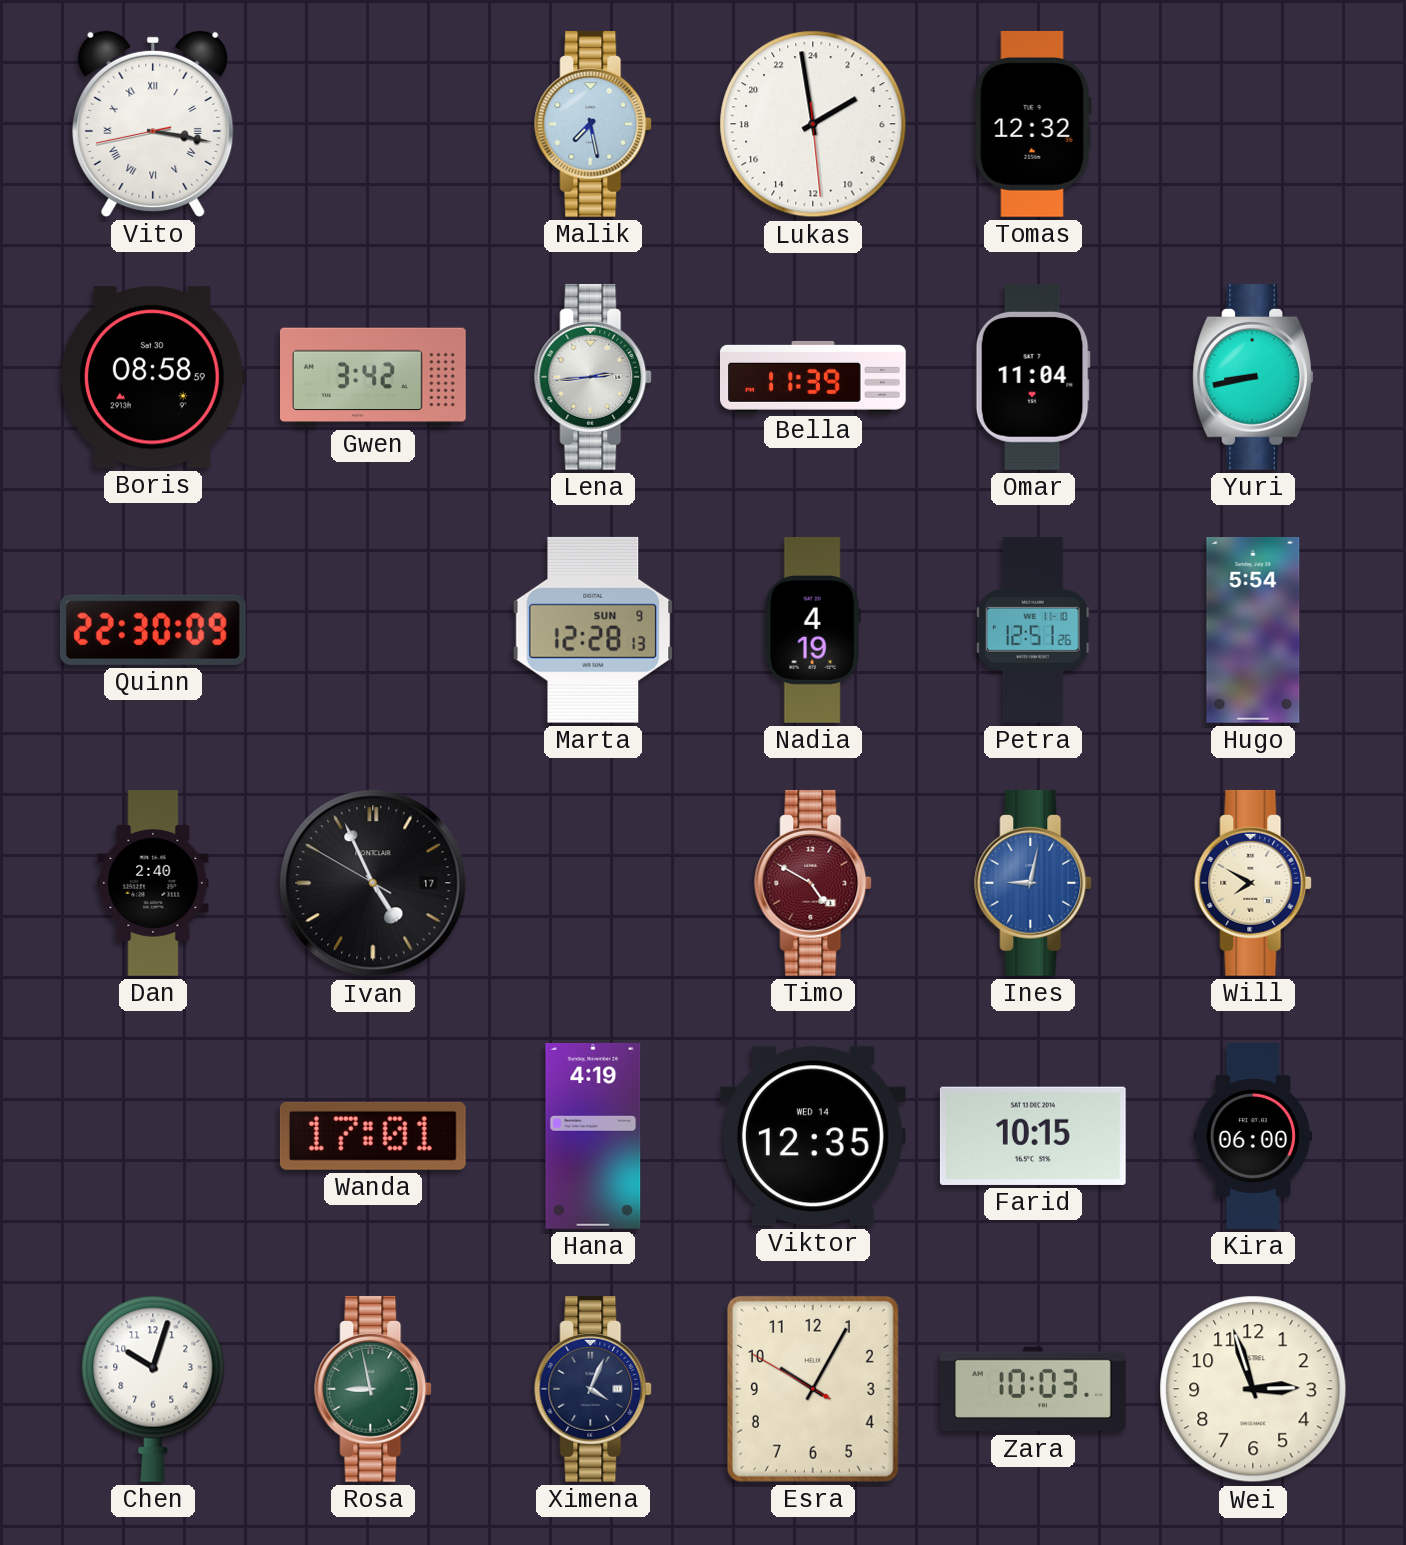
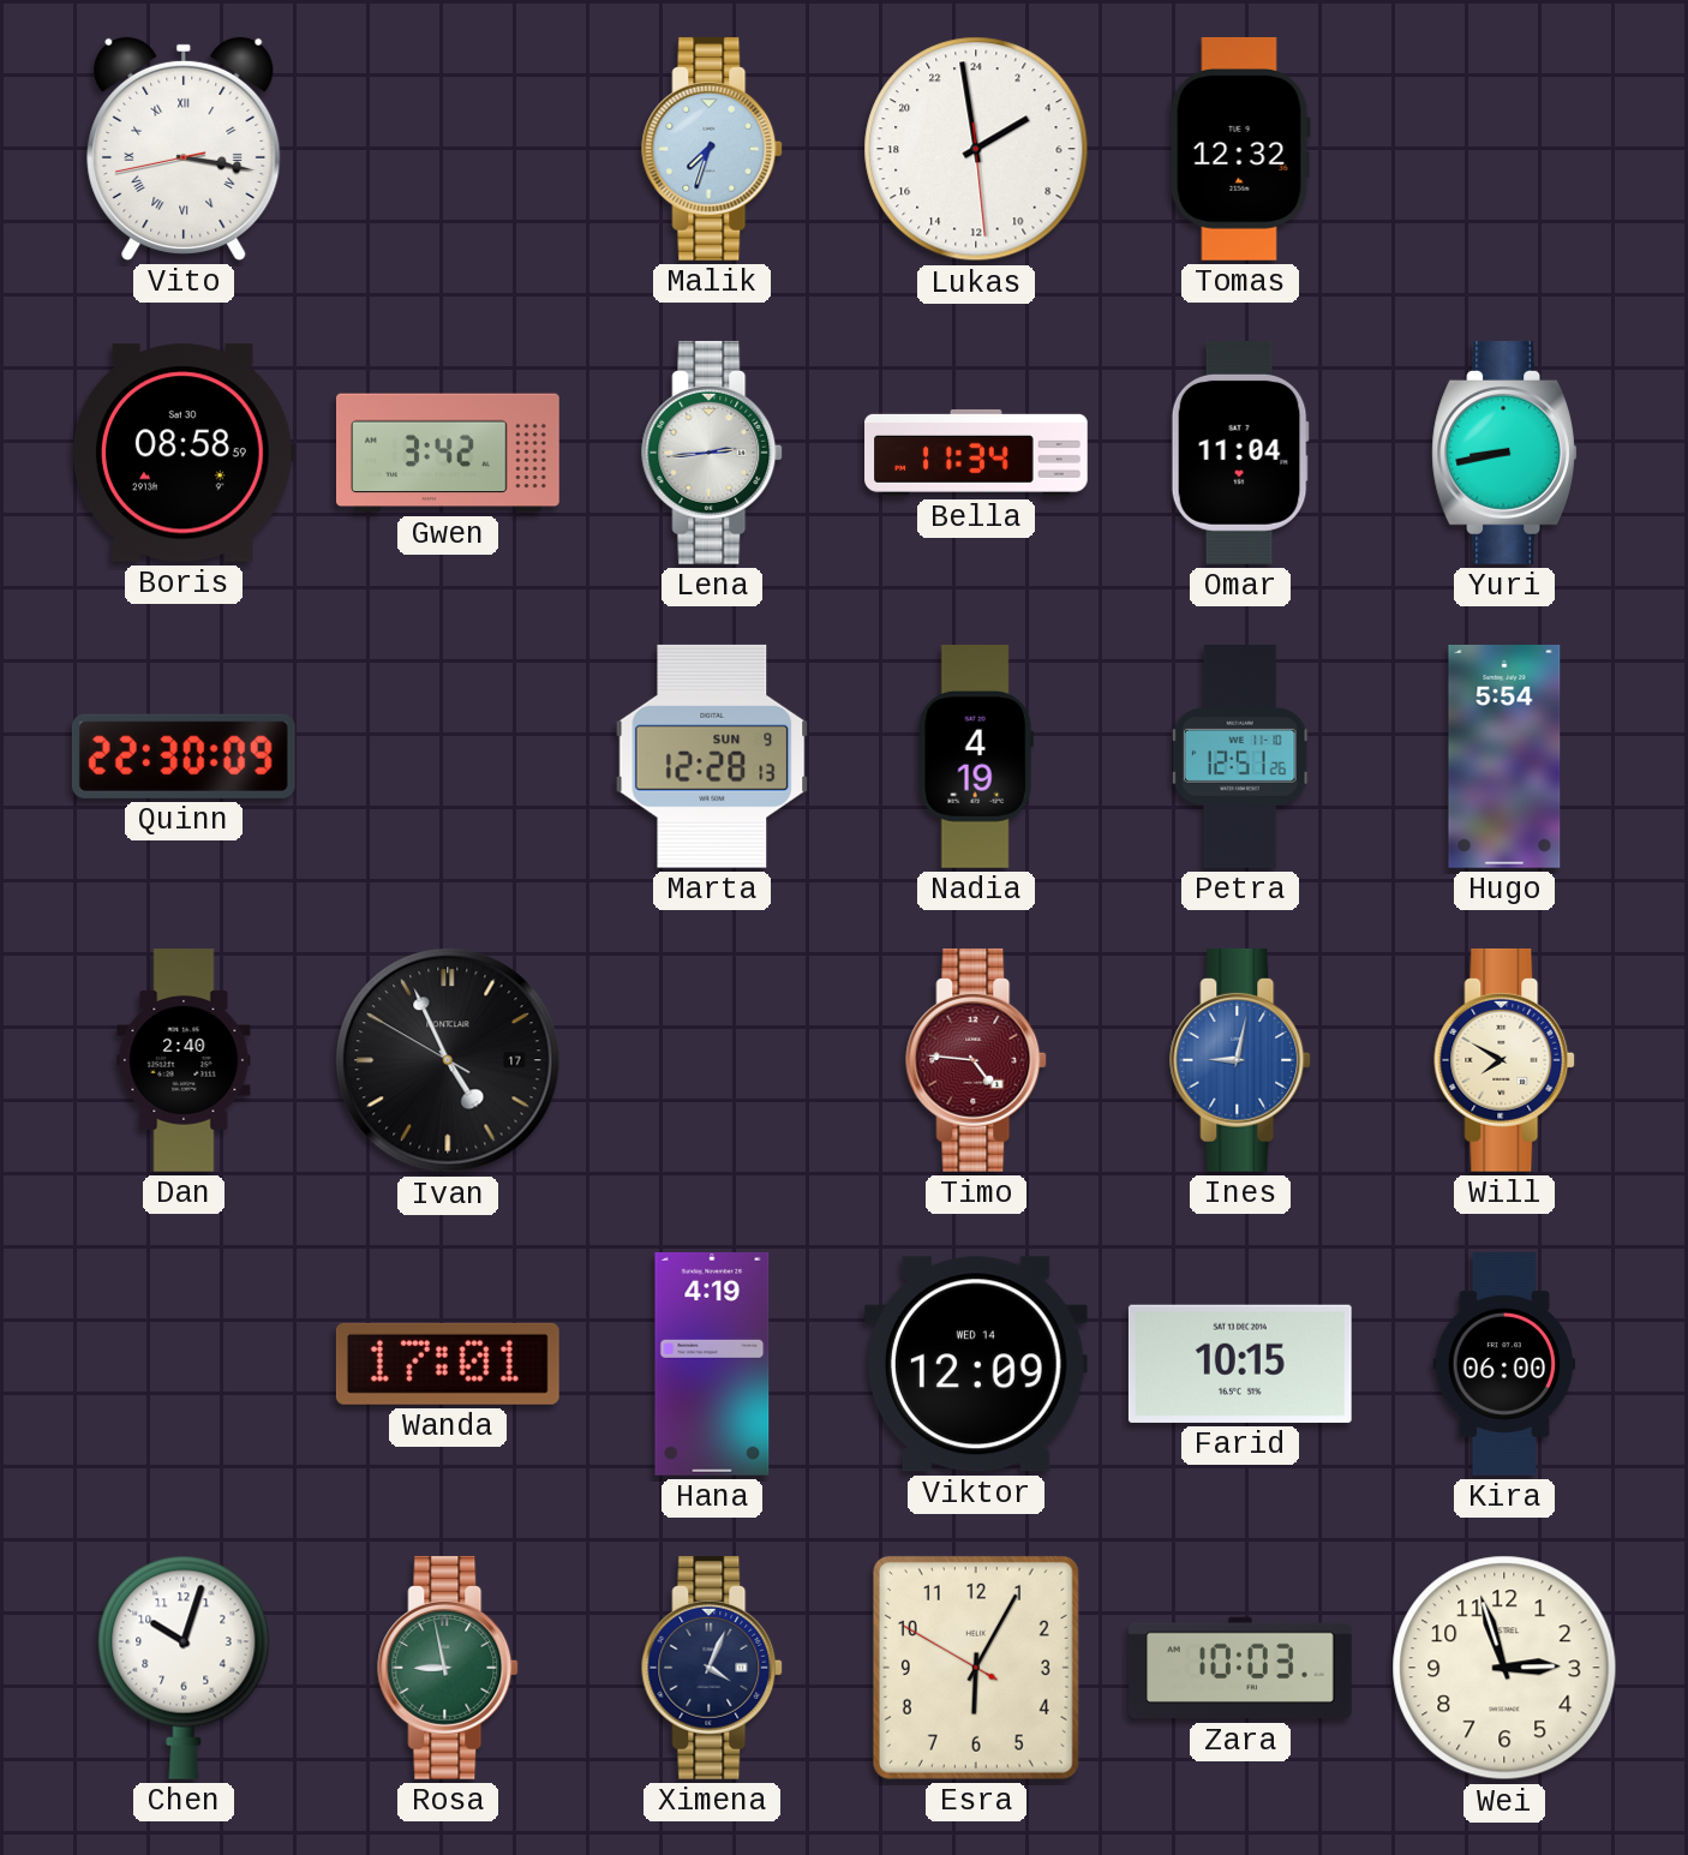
Malik: 7:28 -> 7:33
Bella: 11:39 -> 11:34
Timo: 4:50 -> 4:46
Viktor: 12:35 -> 12:09
Esra: 10:04 -> 6:04
